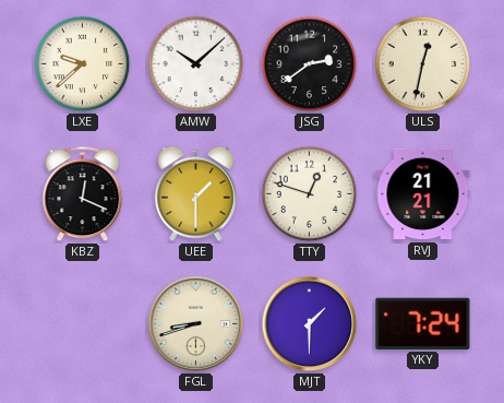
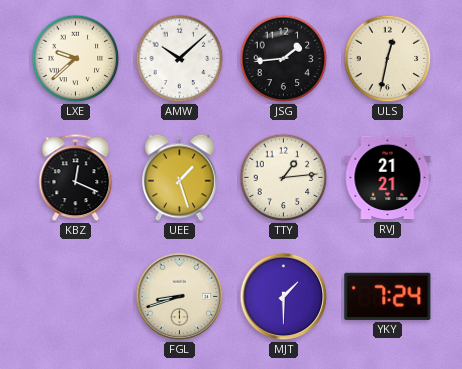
JSG: 2:39 -> 1:44
UEE: 1:30 -> 1:27
TTY: 12:48 -> 1:14
